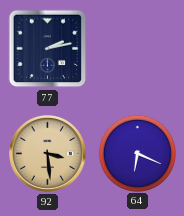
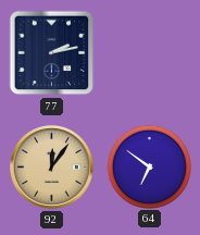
92: 3:29 -> 12:06
64: 6:19 -> 6:51
